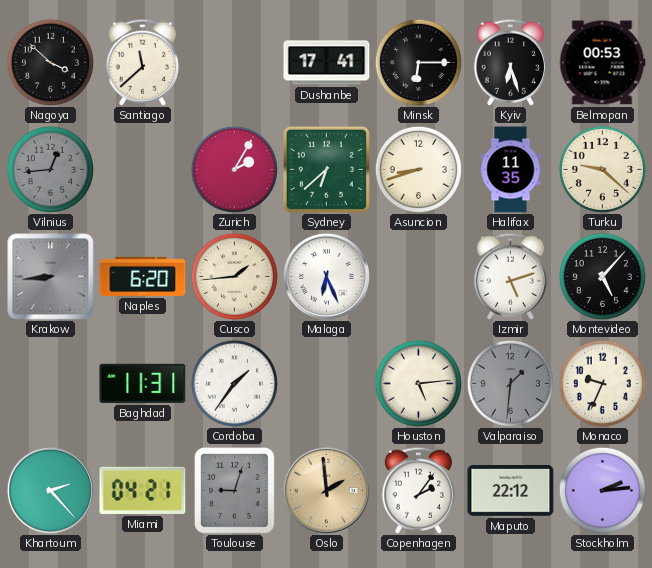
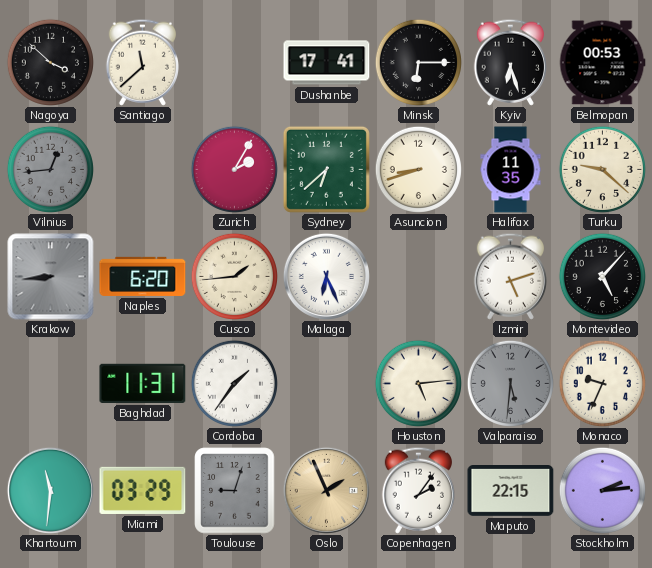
Valparaiso: 1:31 -> 5:31
Khartoum: 2:23 -> 11:31
Miami: 04:21 -> 03:29
Oslo: 1:59 -> 1:56
Maputo: 22:12 -> 22:15
